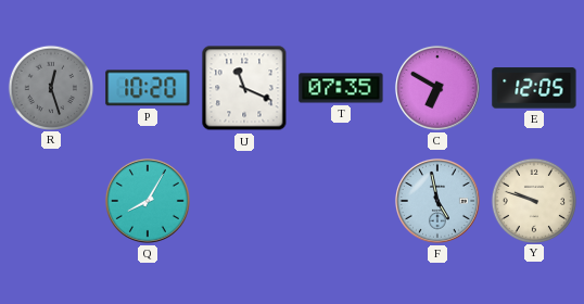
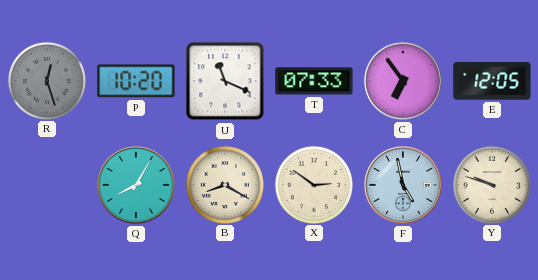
T: 07:35 -> 07:33
C: 6:50 -> 6:54
B: none -> 8:20
X: none -> 2:51
